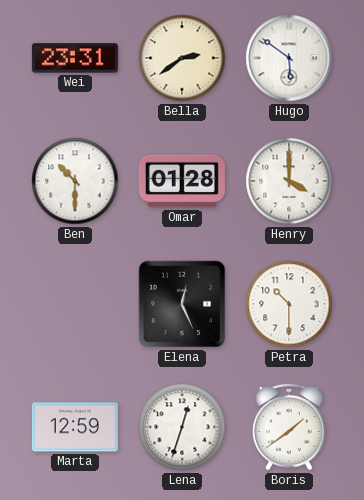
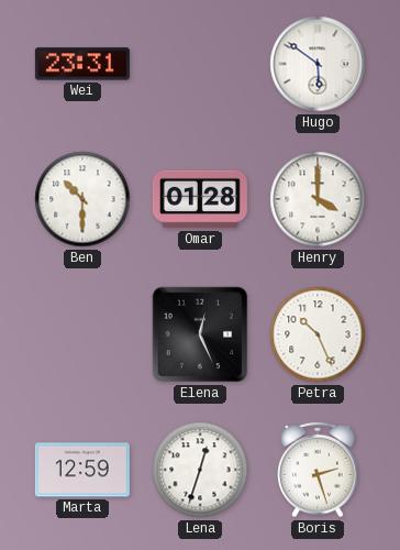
Bella: 2:39 -> none
Petra: 10:30 -> 10:26
Boris: 1:39 -> 2:27
